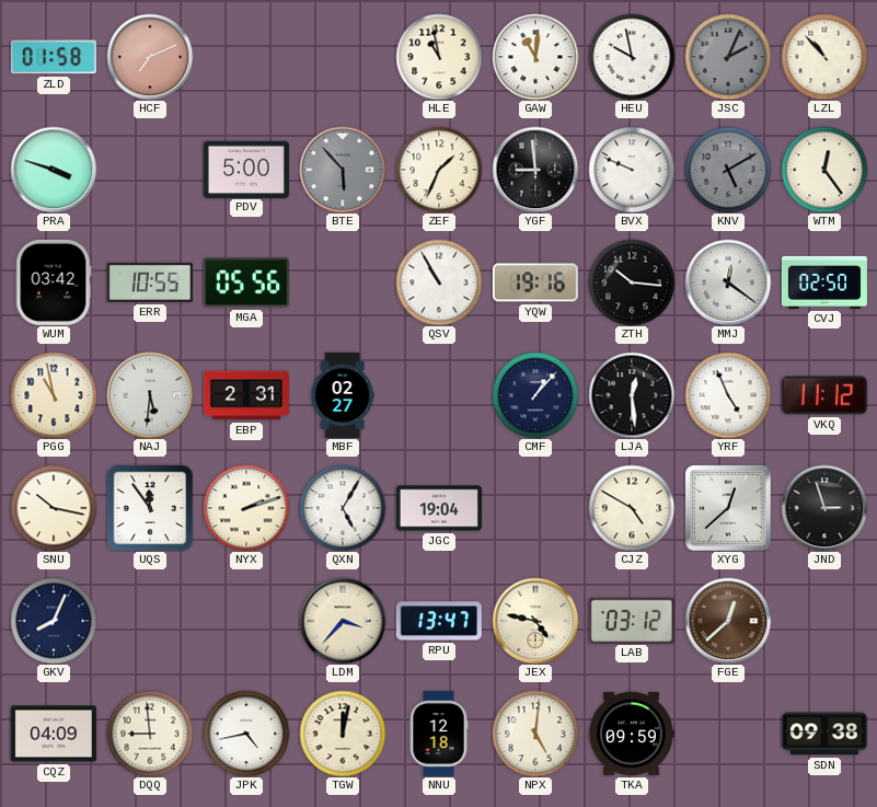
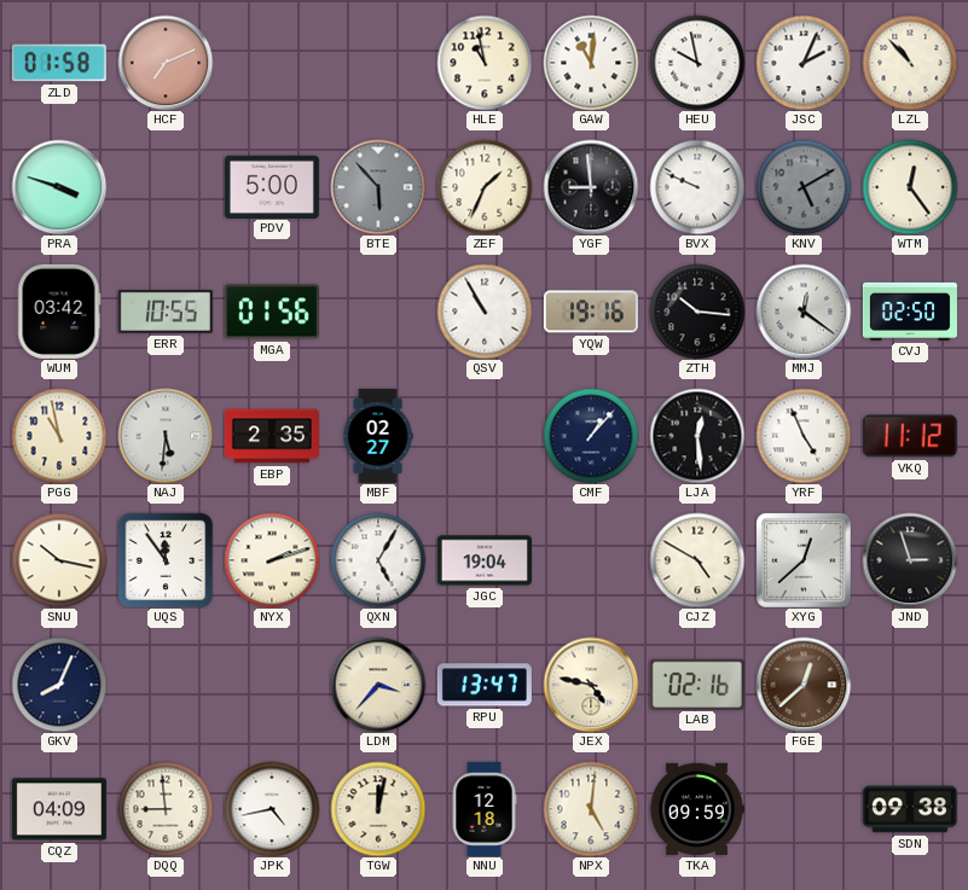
JSC dial: grey -> white
MGA: 05:56 -> 01:56
EBP: 2:31 -> 2:35
LAB: 03:12 -> 02:16
